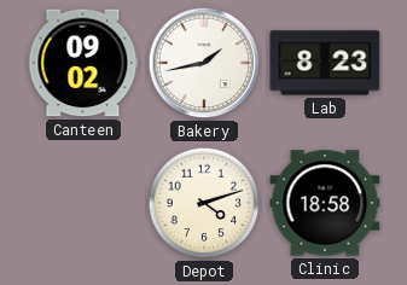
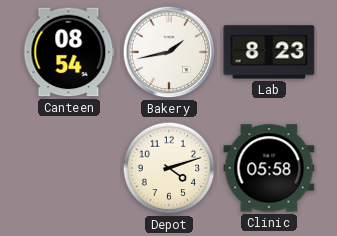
Canteen: 09:02 -> 08:54
Clinic: 18:58 -> 05:58
